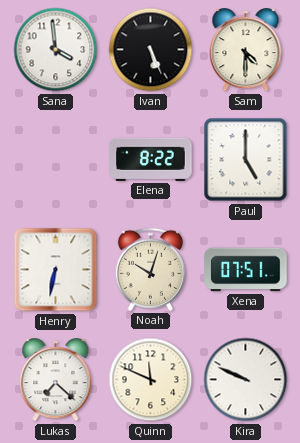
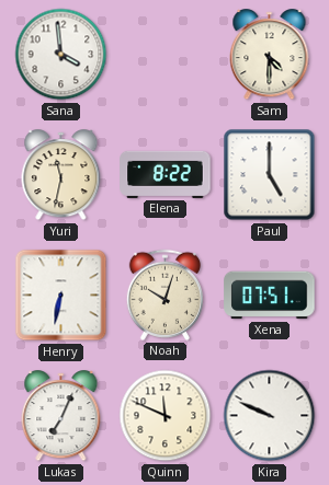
Ivan: 5:26 -> none
Yuri: none -> 11:32
Lukas: 7:22 -> 7:04
